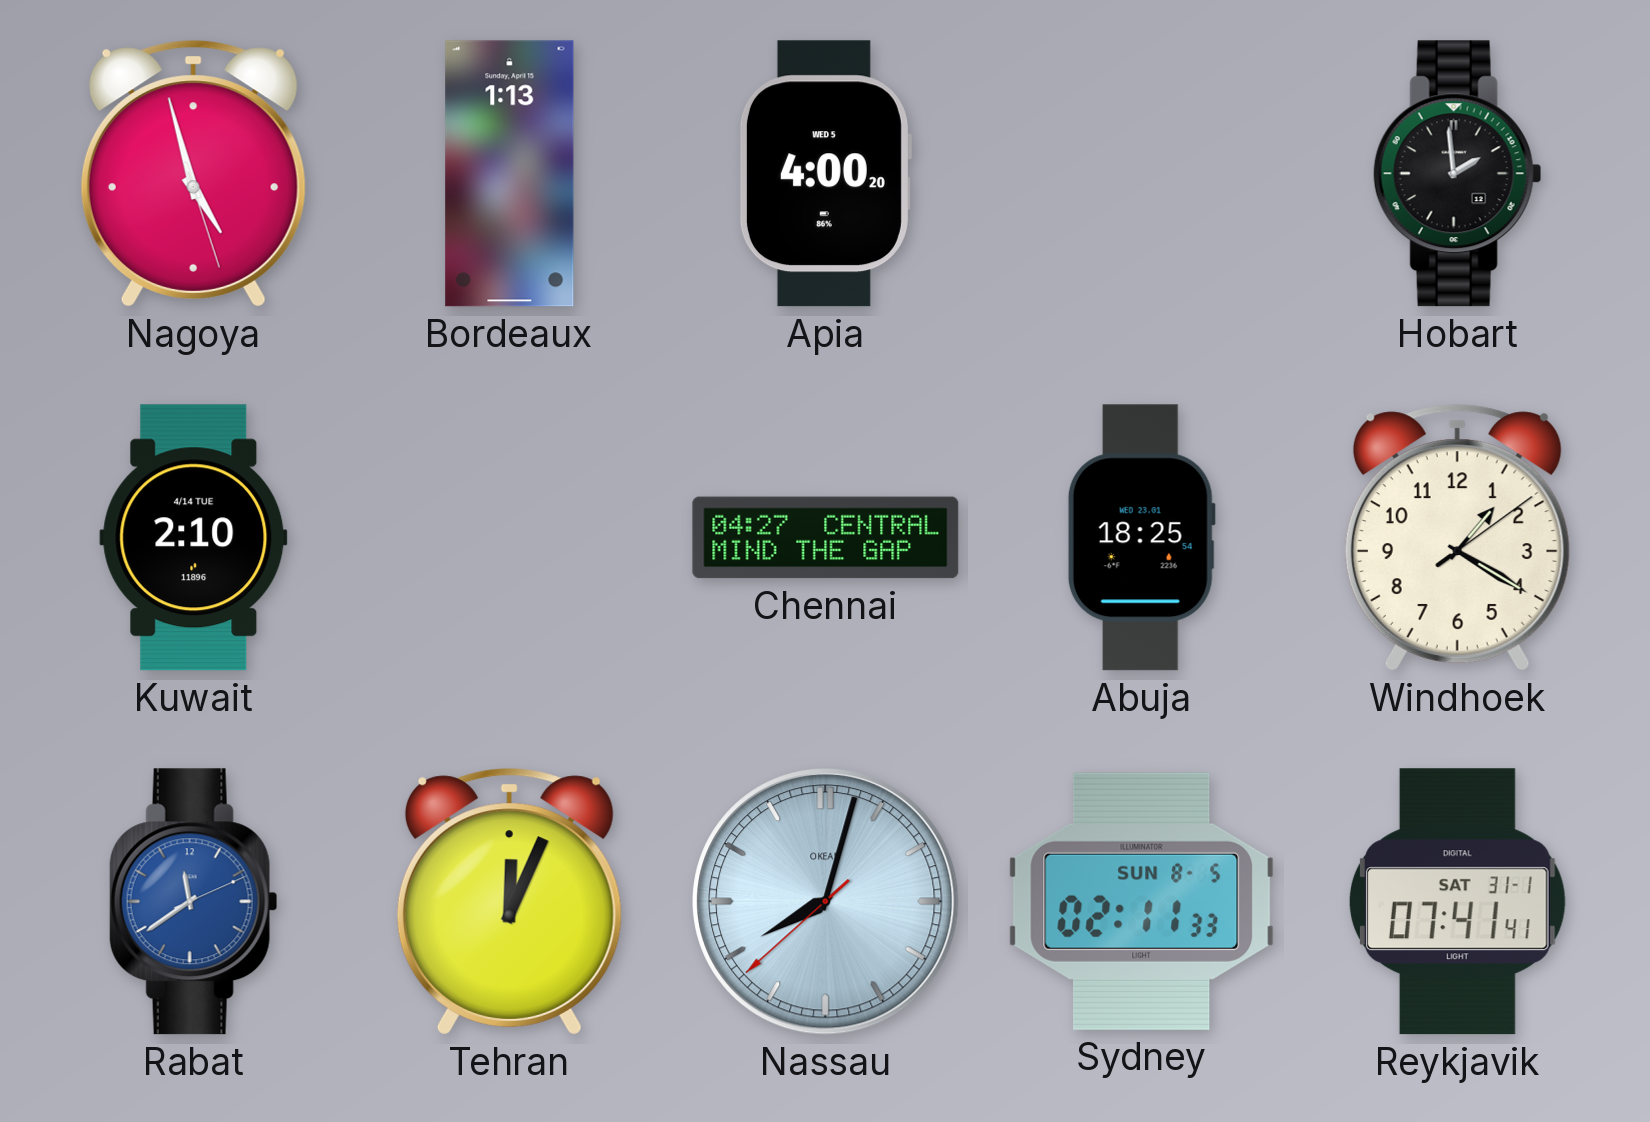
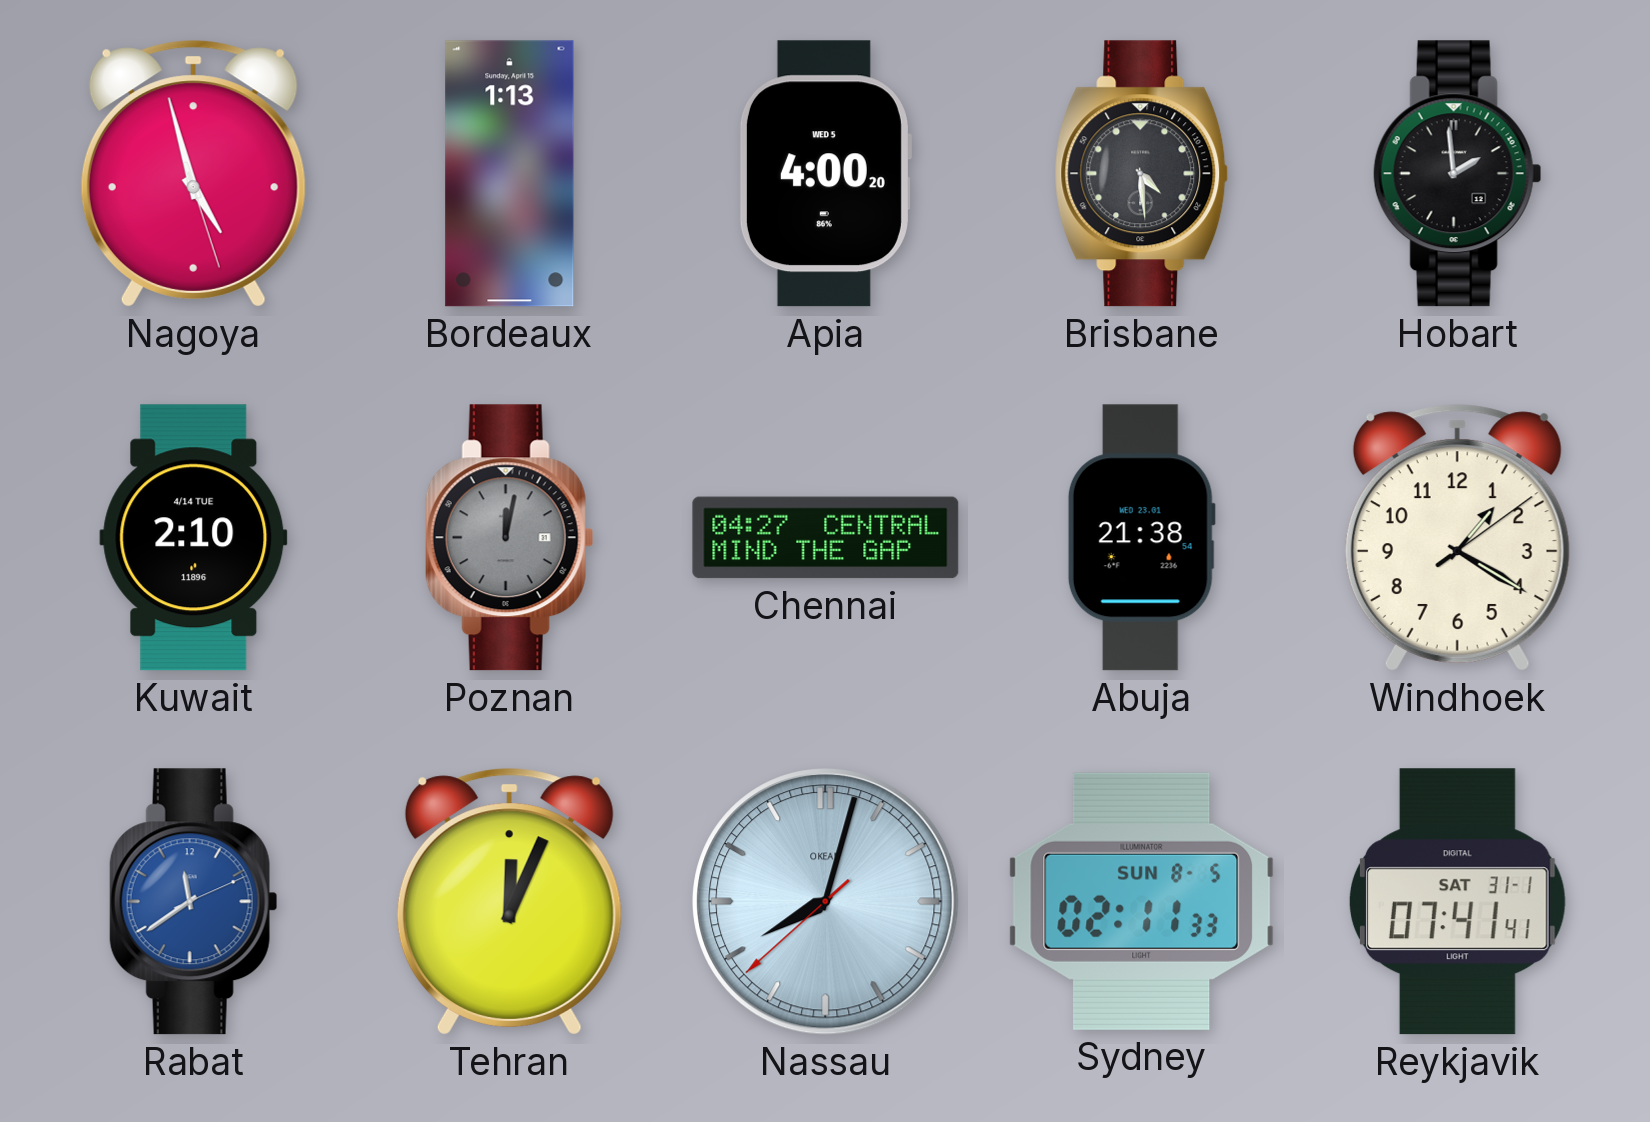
Brisbane: none -> 4:29
Poznan: none -> 12:02
Abuja: 18:25 -> 21:38
